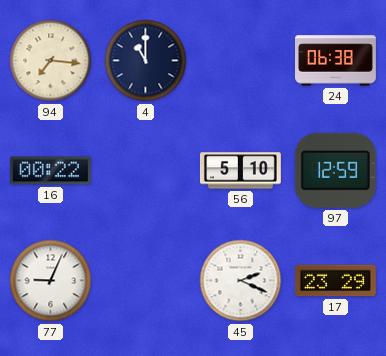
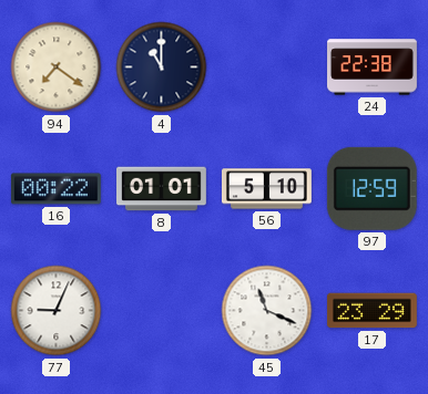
94: 7:16 -> 7:21
24: 06:38 -> 22:38
8: none -> 01:01
45: 2:19 -> 11:19
